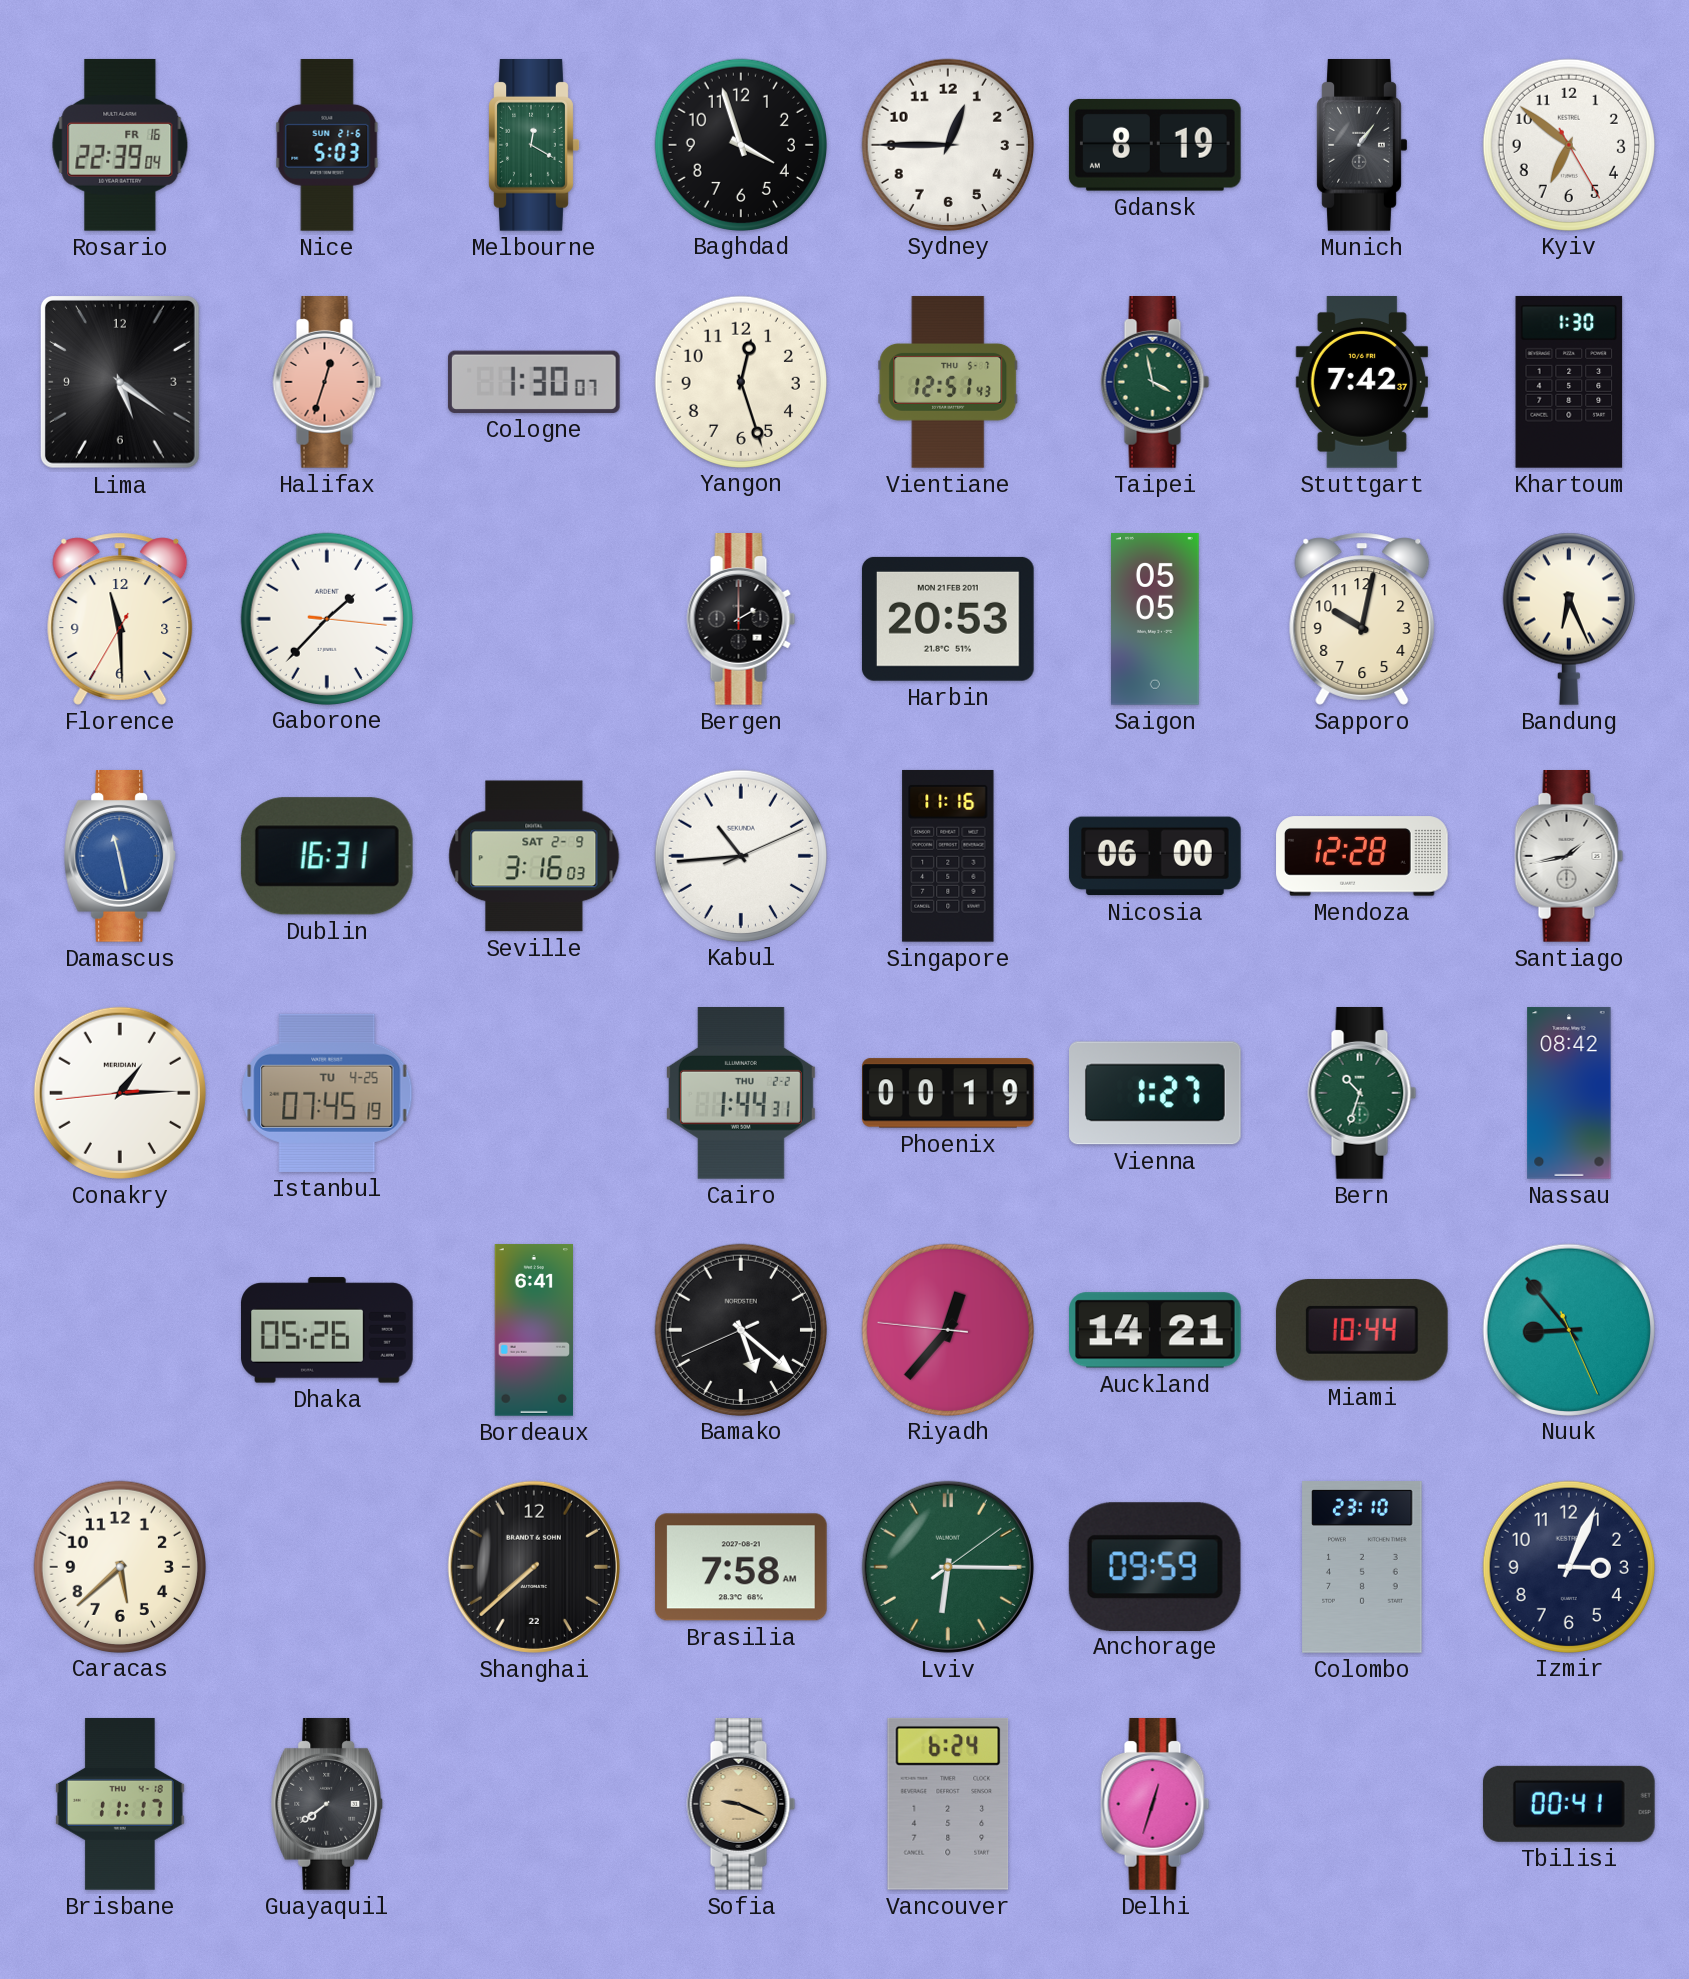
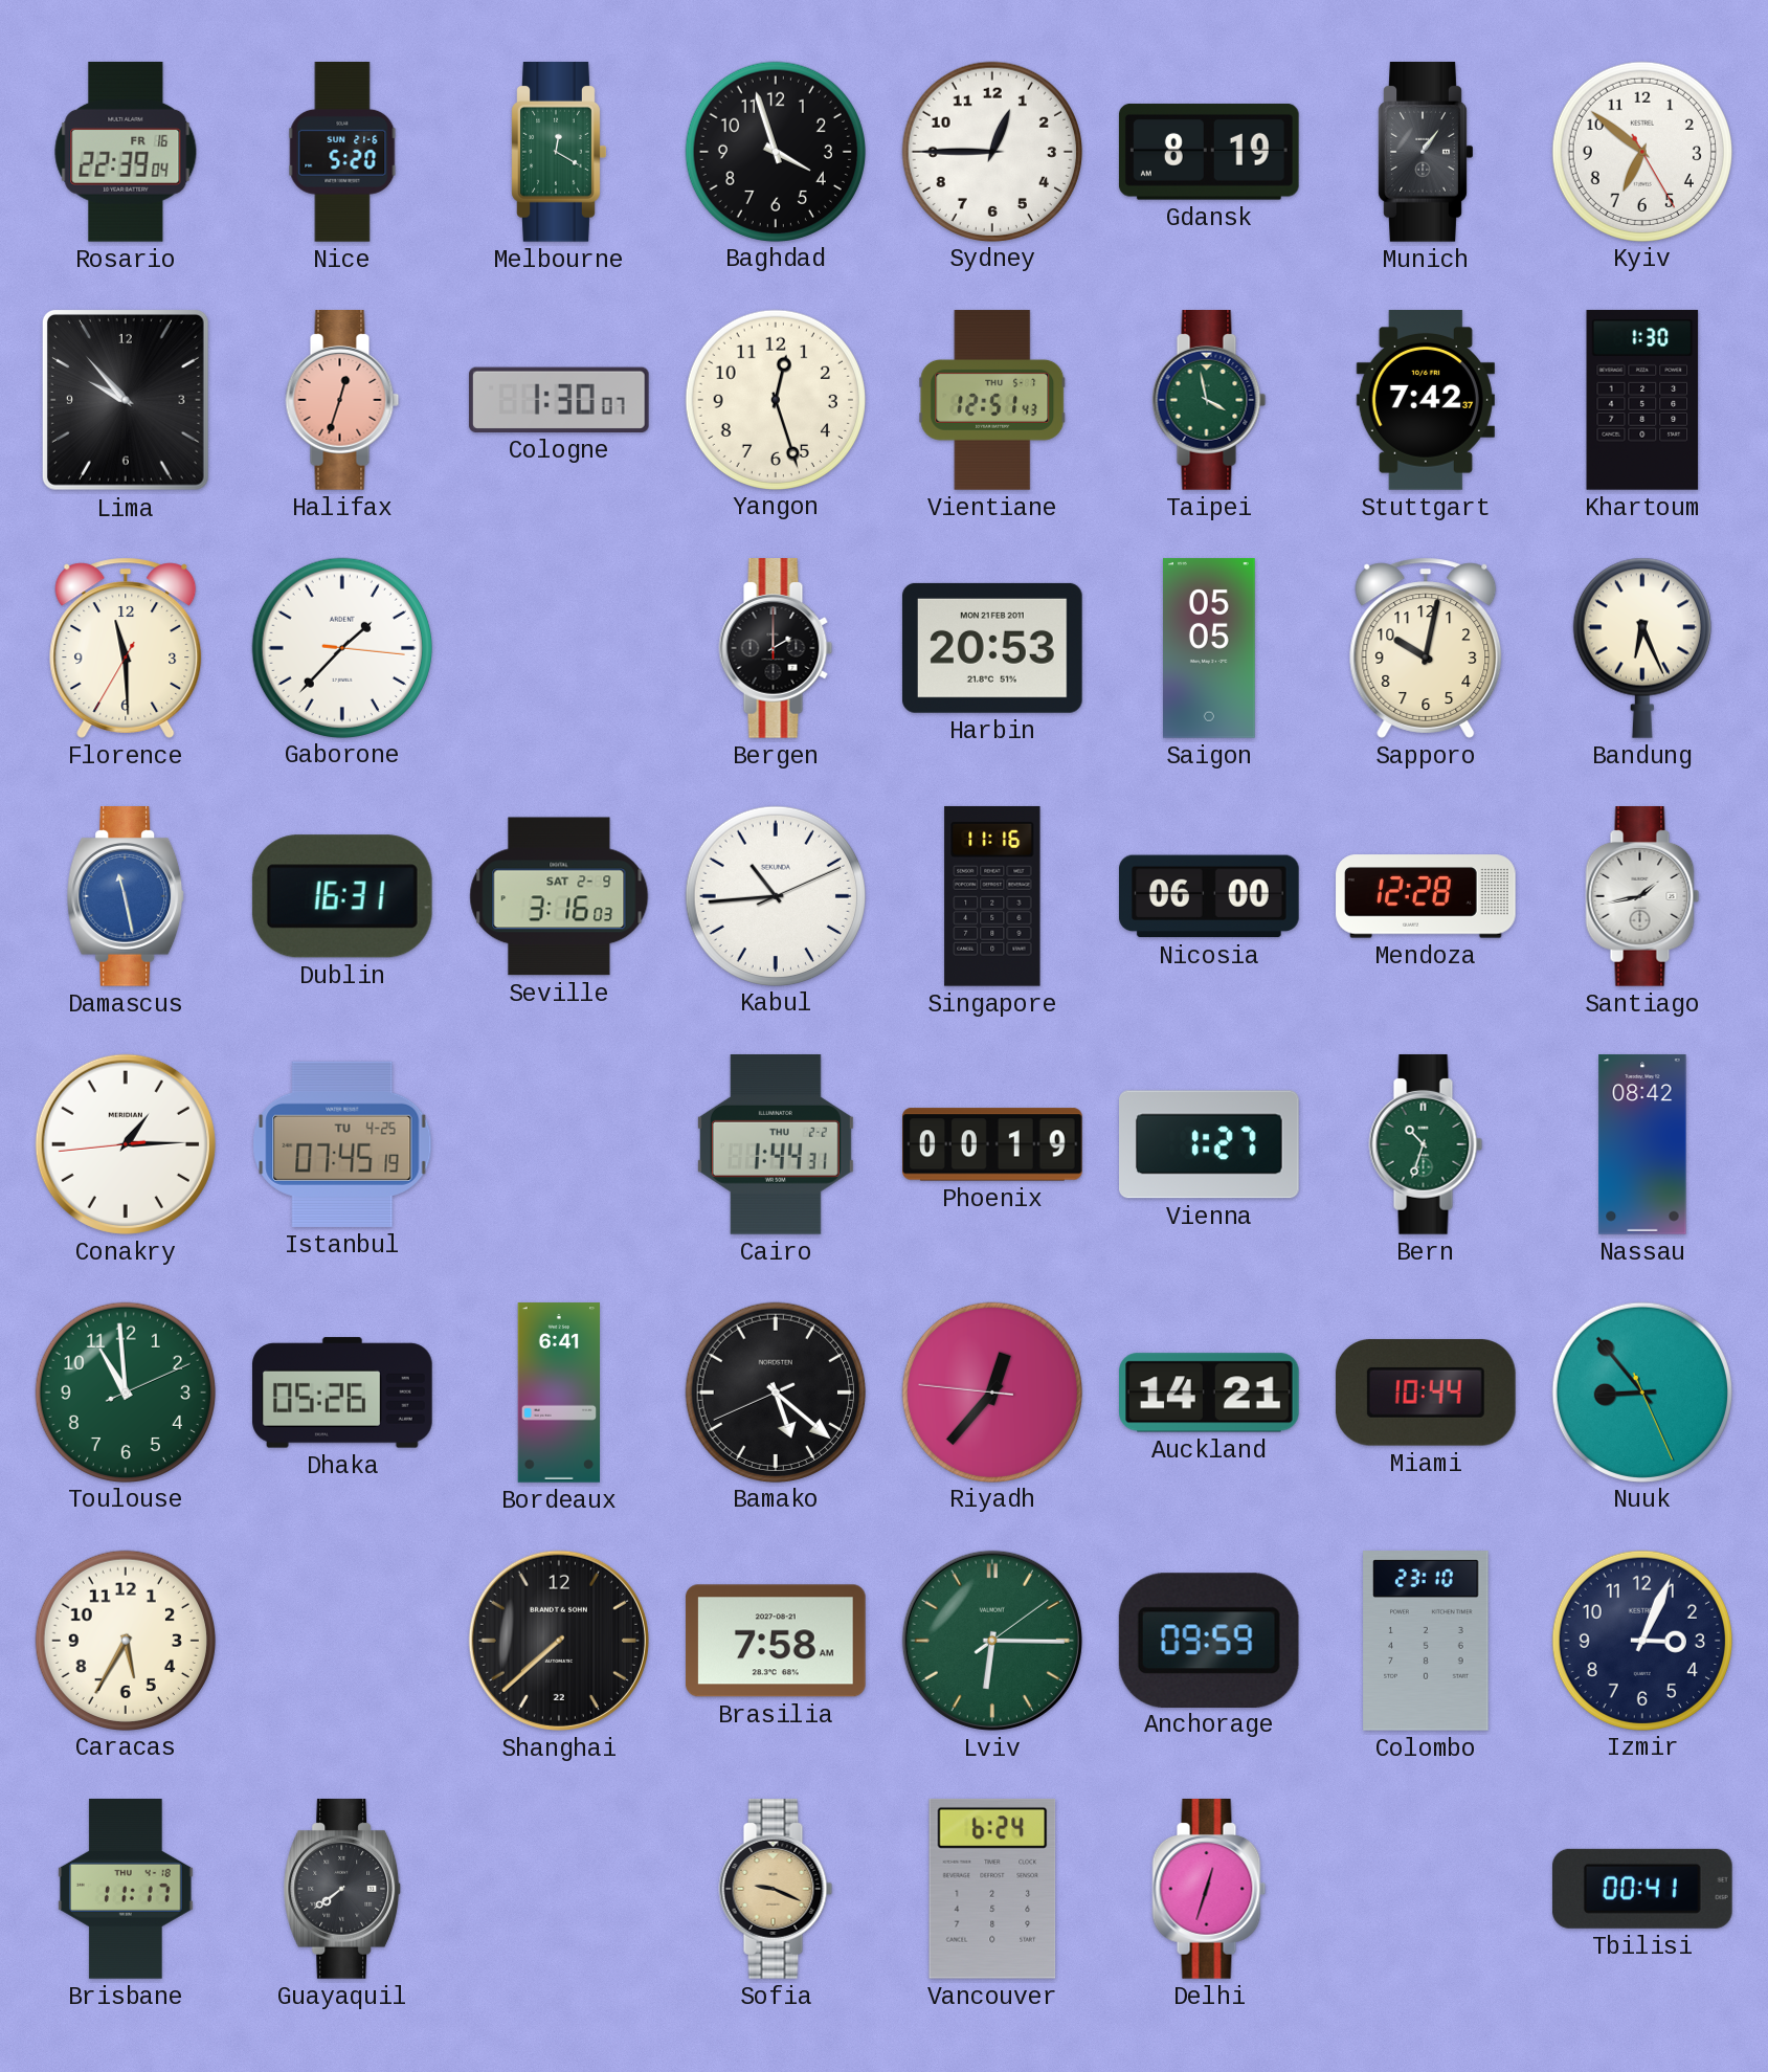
Nice: 5:03 -> 5:20
Lima: 5:21 -> 9:53
Toulouse: none -> 10:59
Caracas: 5:38 -> 5:35
